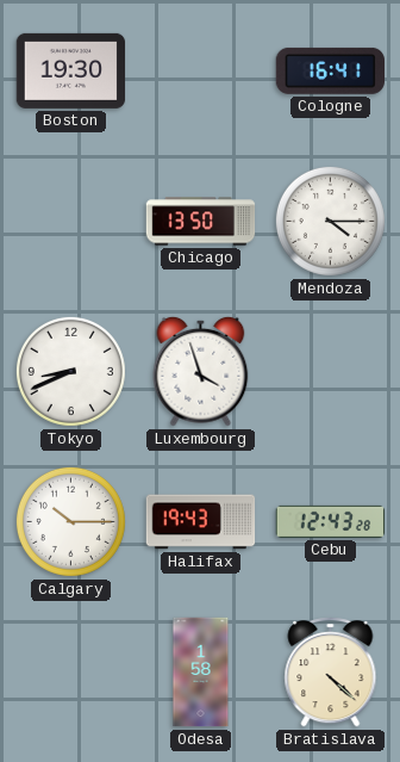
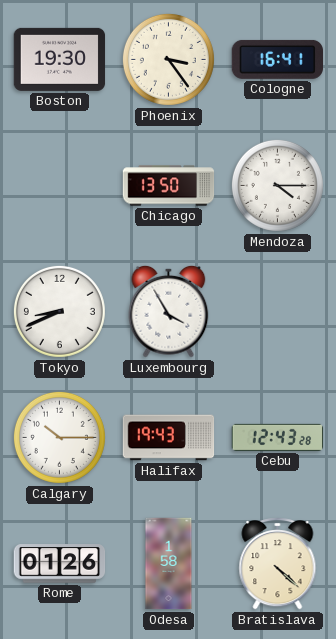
Phoenix: none -> 3:24
Luxembourg: 3:57 -> 3:55
Rome: none -> 01:26
